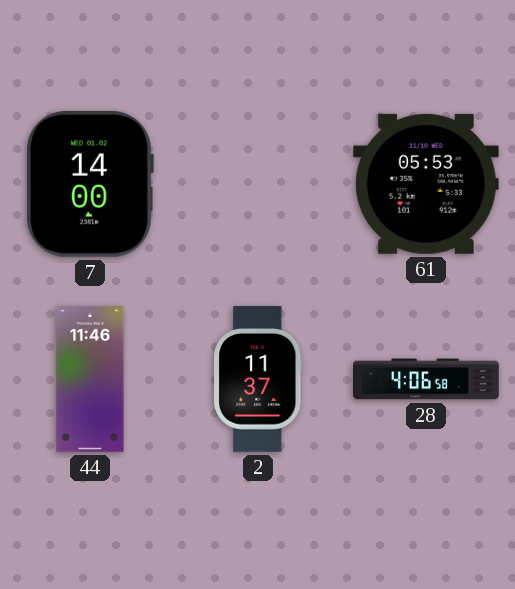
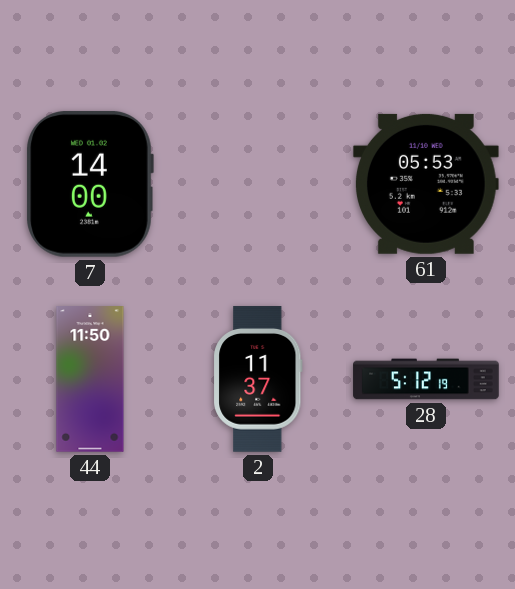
44: 11:46 -> 11:50
28: 4:06 -> 5:12
